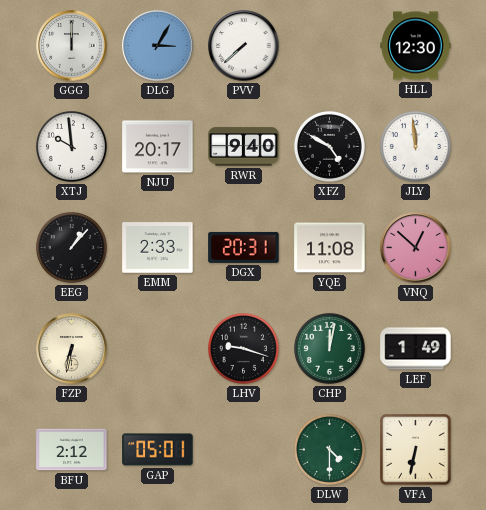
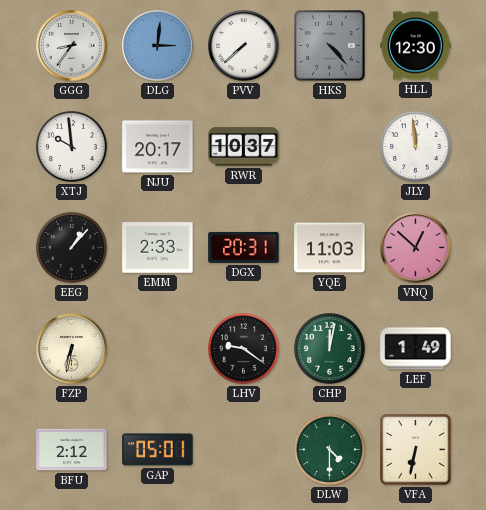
GGG: 12:00 -> 8:36
DLG: 3:05 -> 3:01
HKS: none -> 4:23
RWR: 9:40 -> 10:37
XFZ: 4:50 -> none
YQE: 11:08 -> 11:03
LHV: 9:18 -> 9:21
